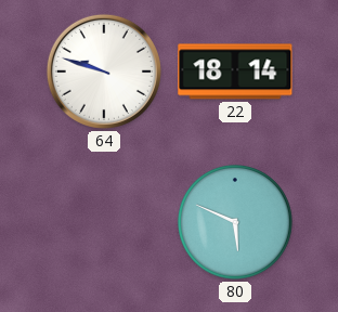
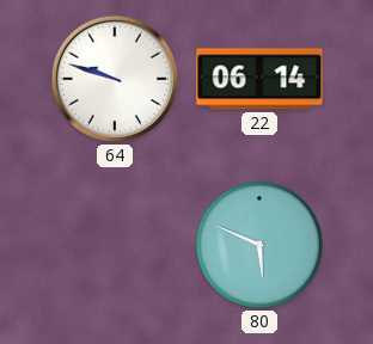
22: 18:14 -> 06:14
